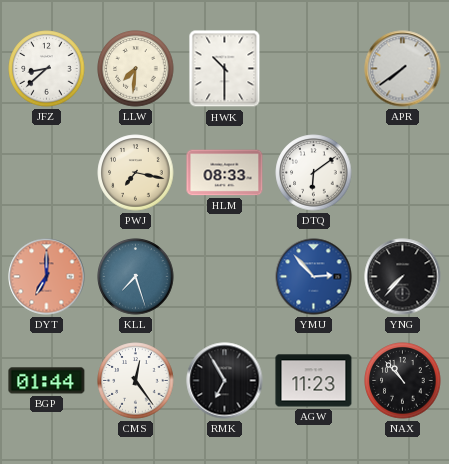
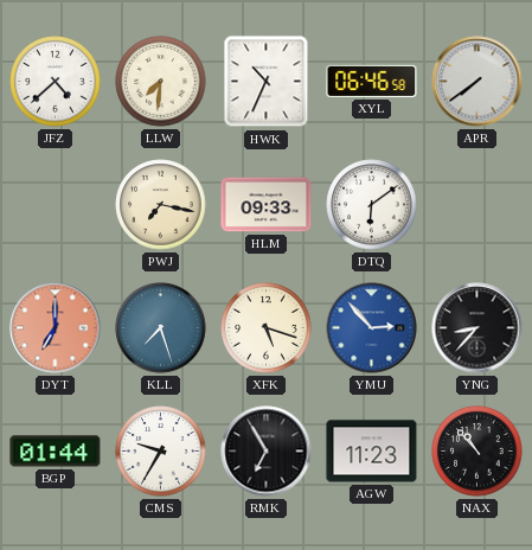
JFZ: 8:38 -> 4:38
HWK: 10:30 -> 10:34
XYL: none -> 06:46
HLM: 08:33 -> 09:33
XFK: none -> 5:18
YNG: 7:37 -> 8:37
CMS: 12:24 -> 9:35
